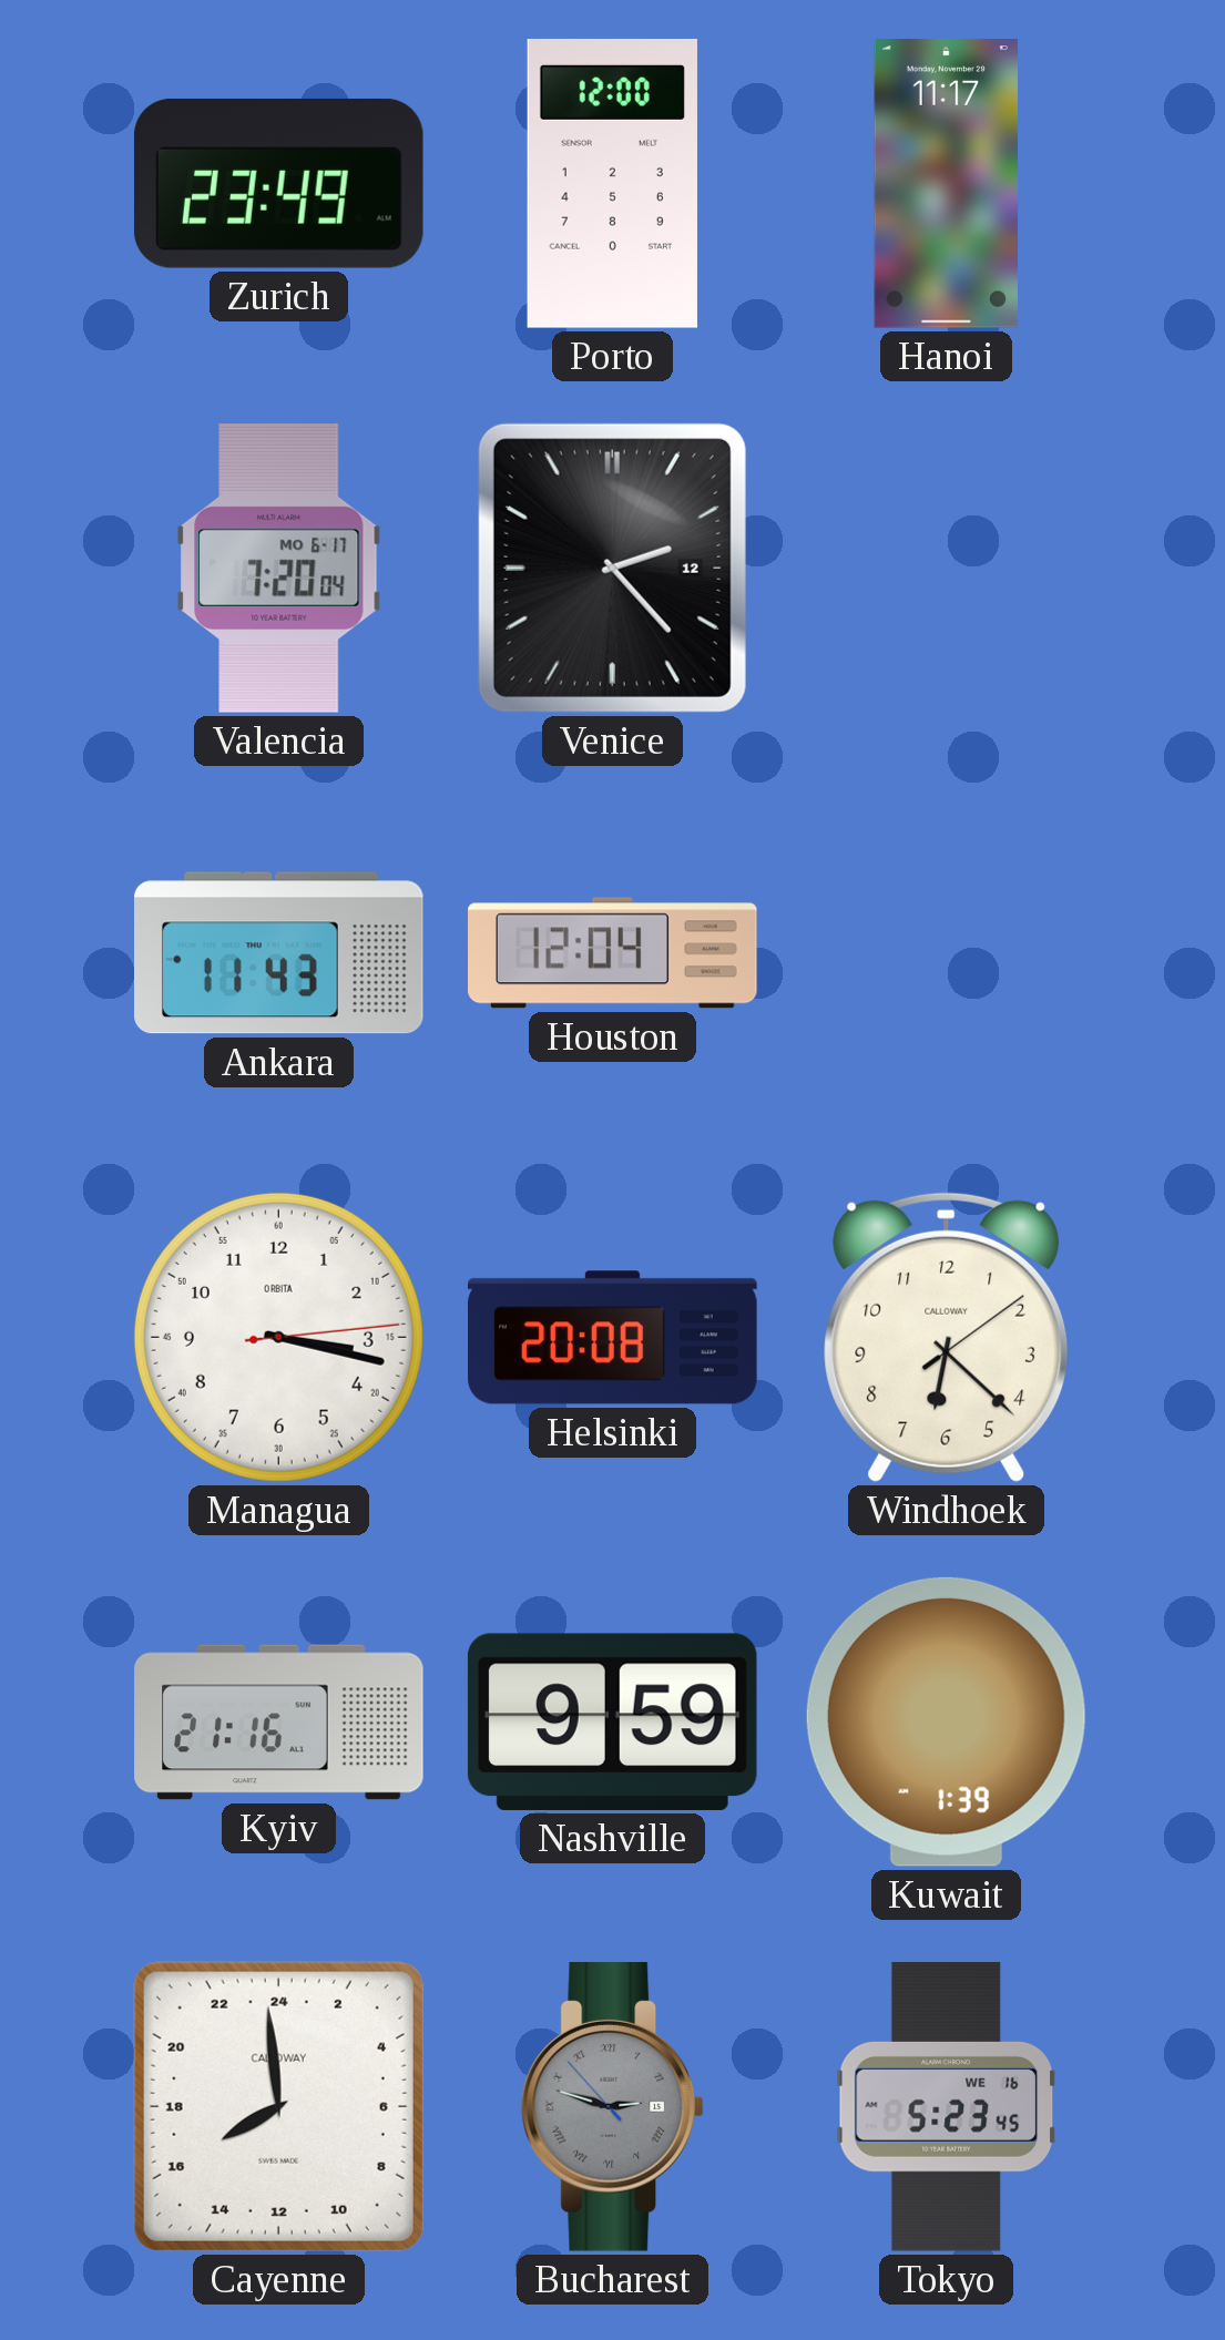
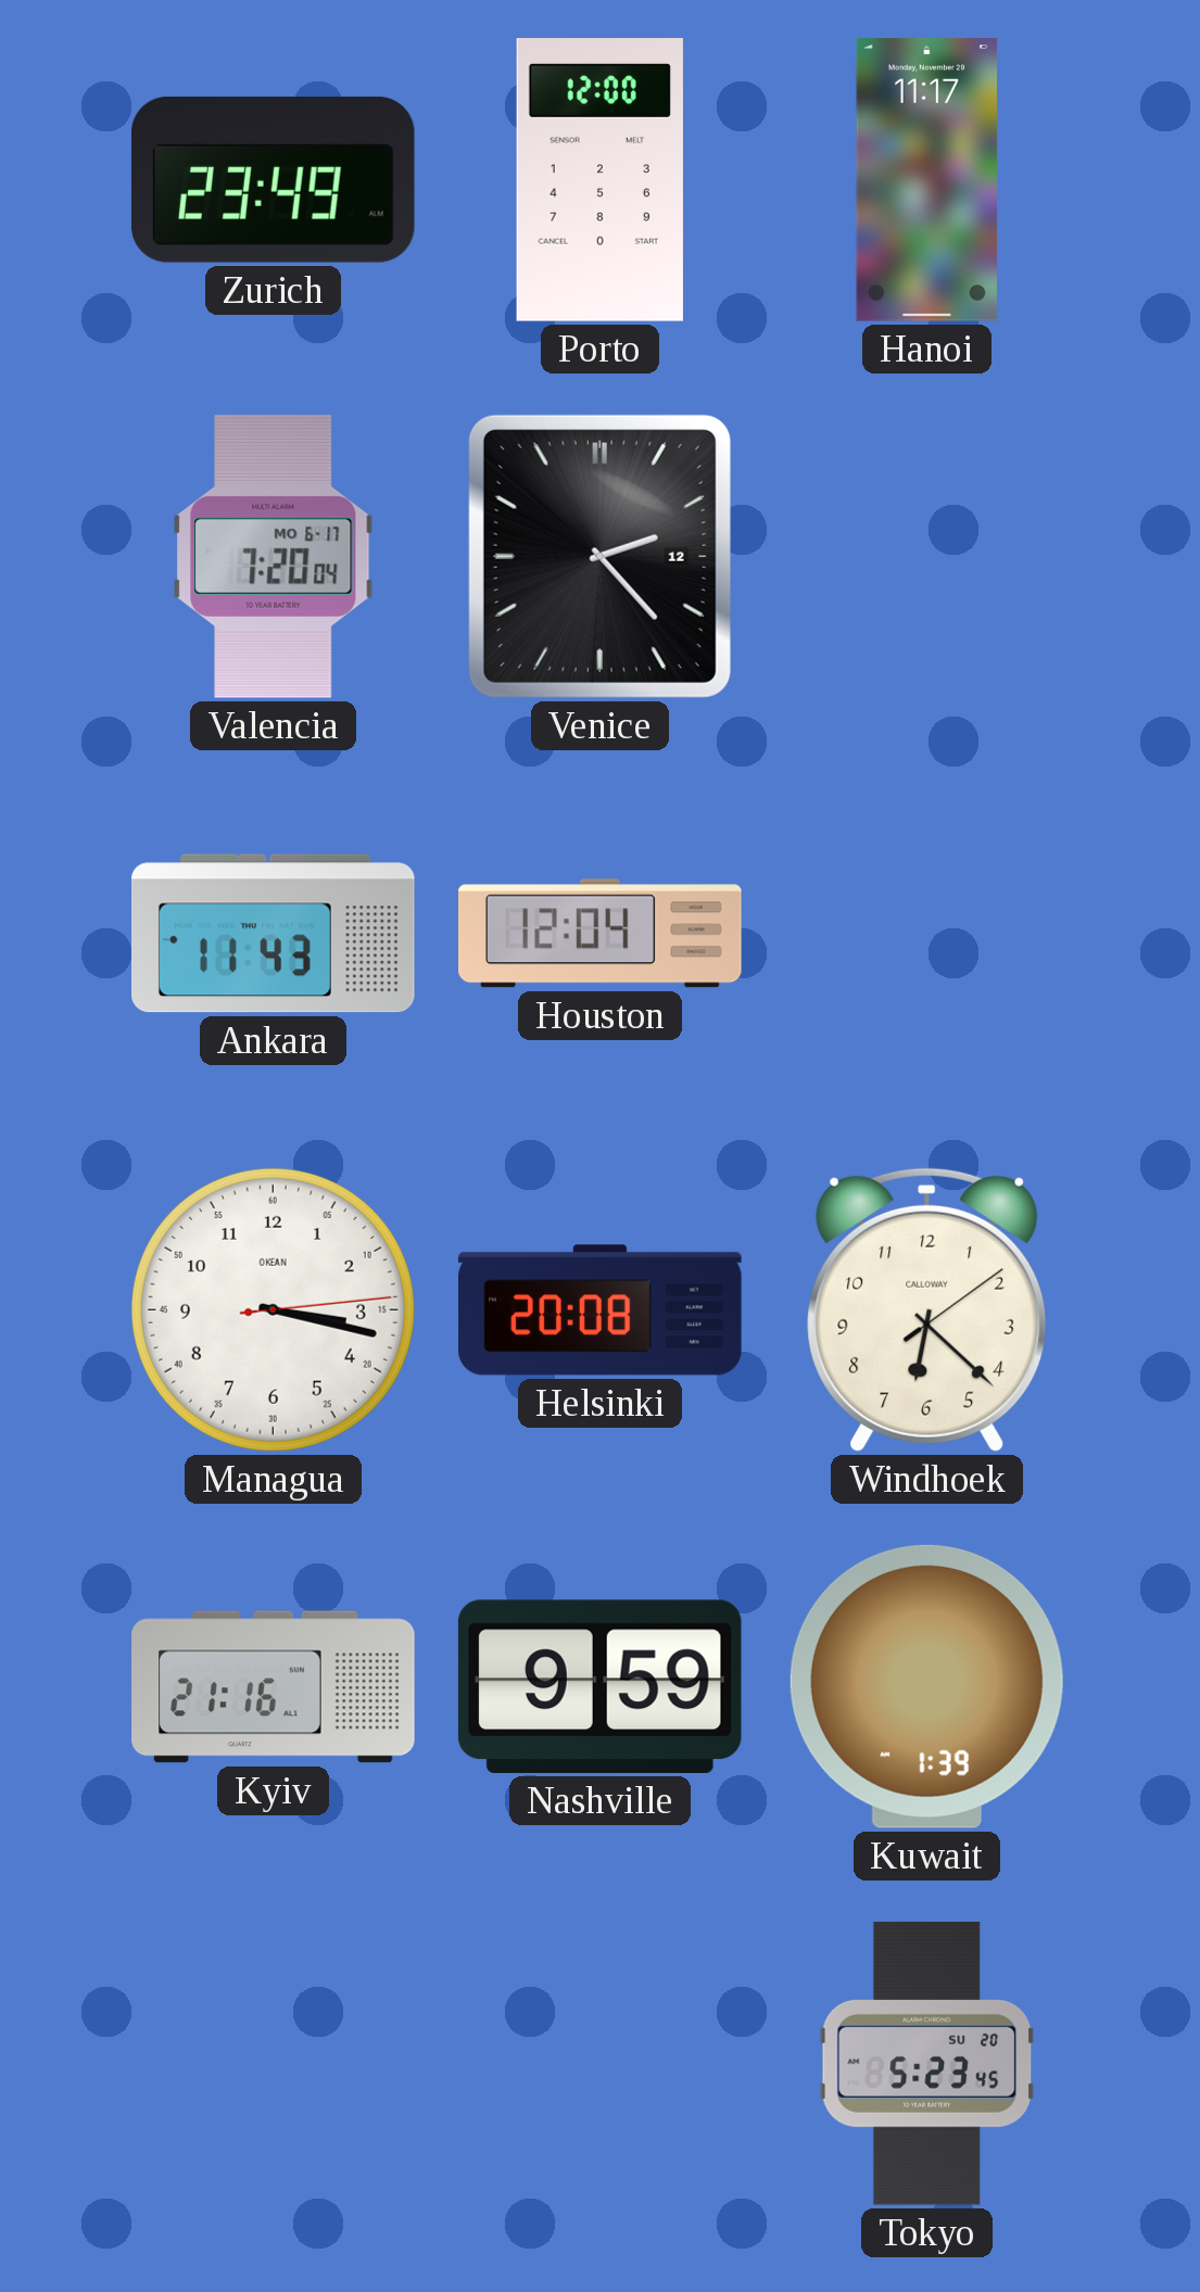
Managua brand: ORBITA -> OKEAN
Cayenne: 15:59 -> none
Bucharest: 2:47 -> none
Tokyo date: WE 16 -> SU 20
